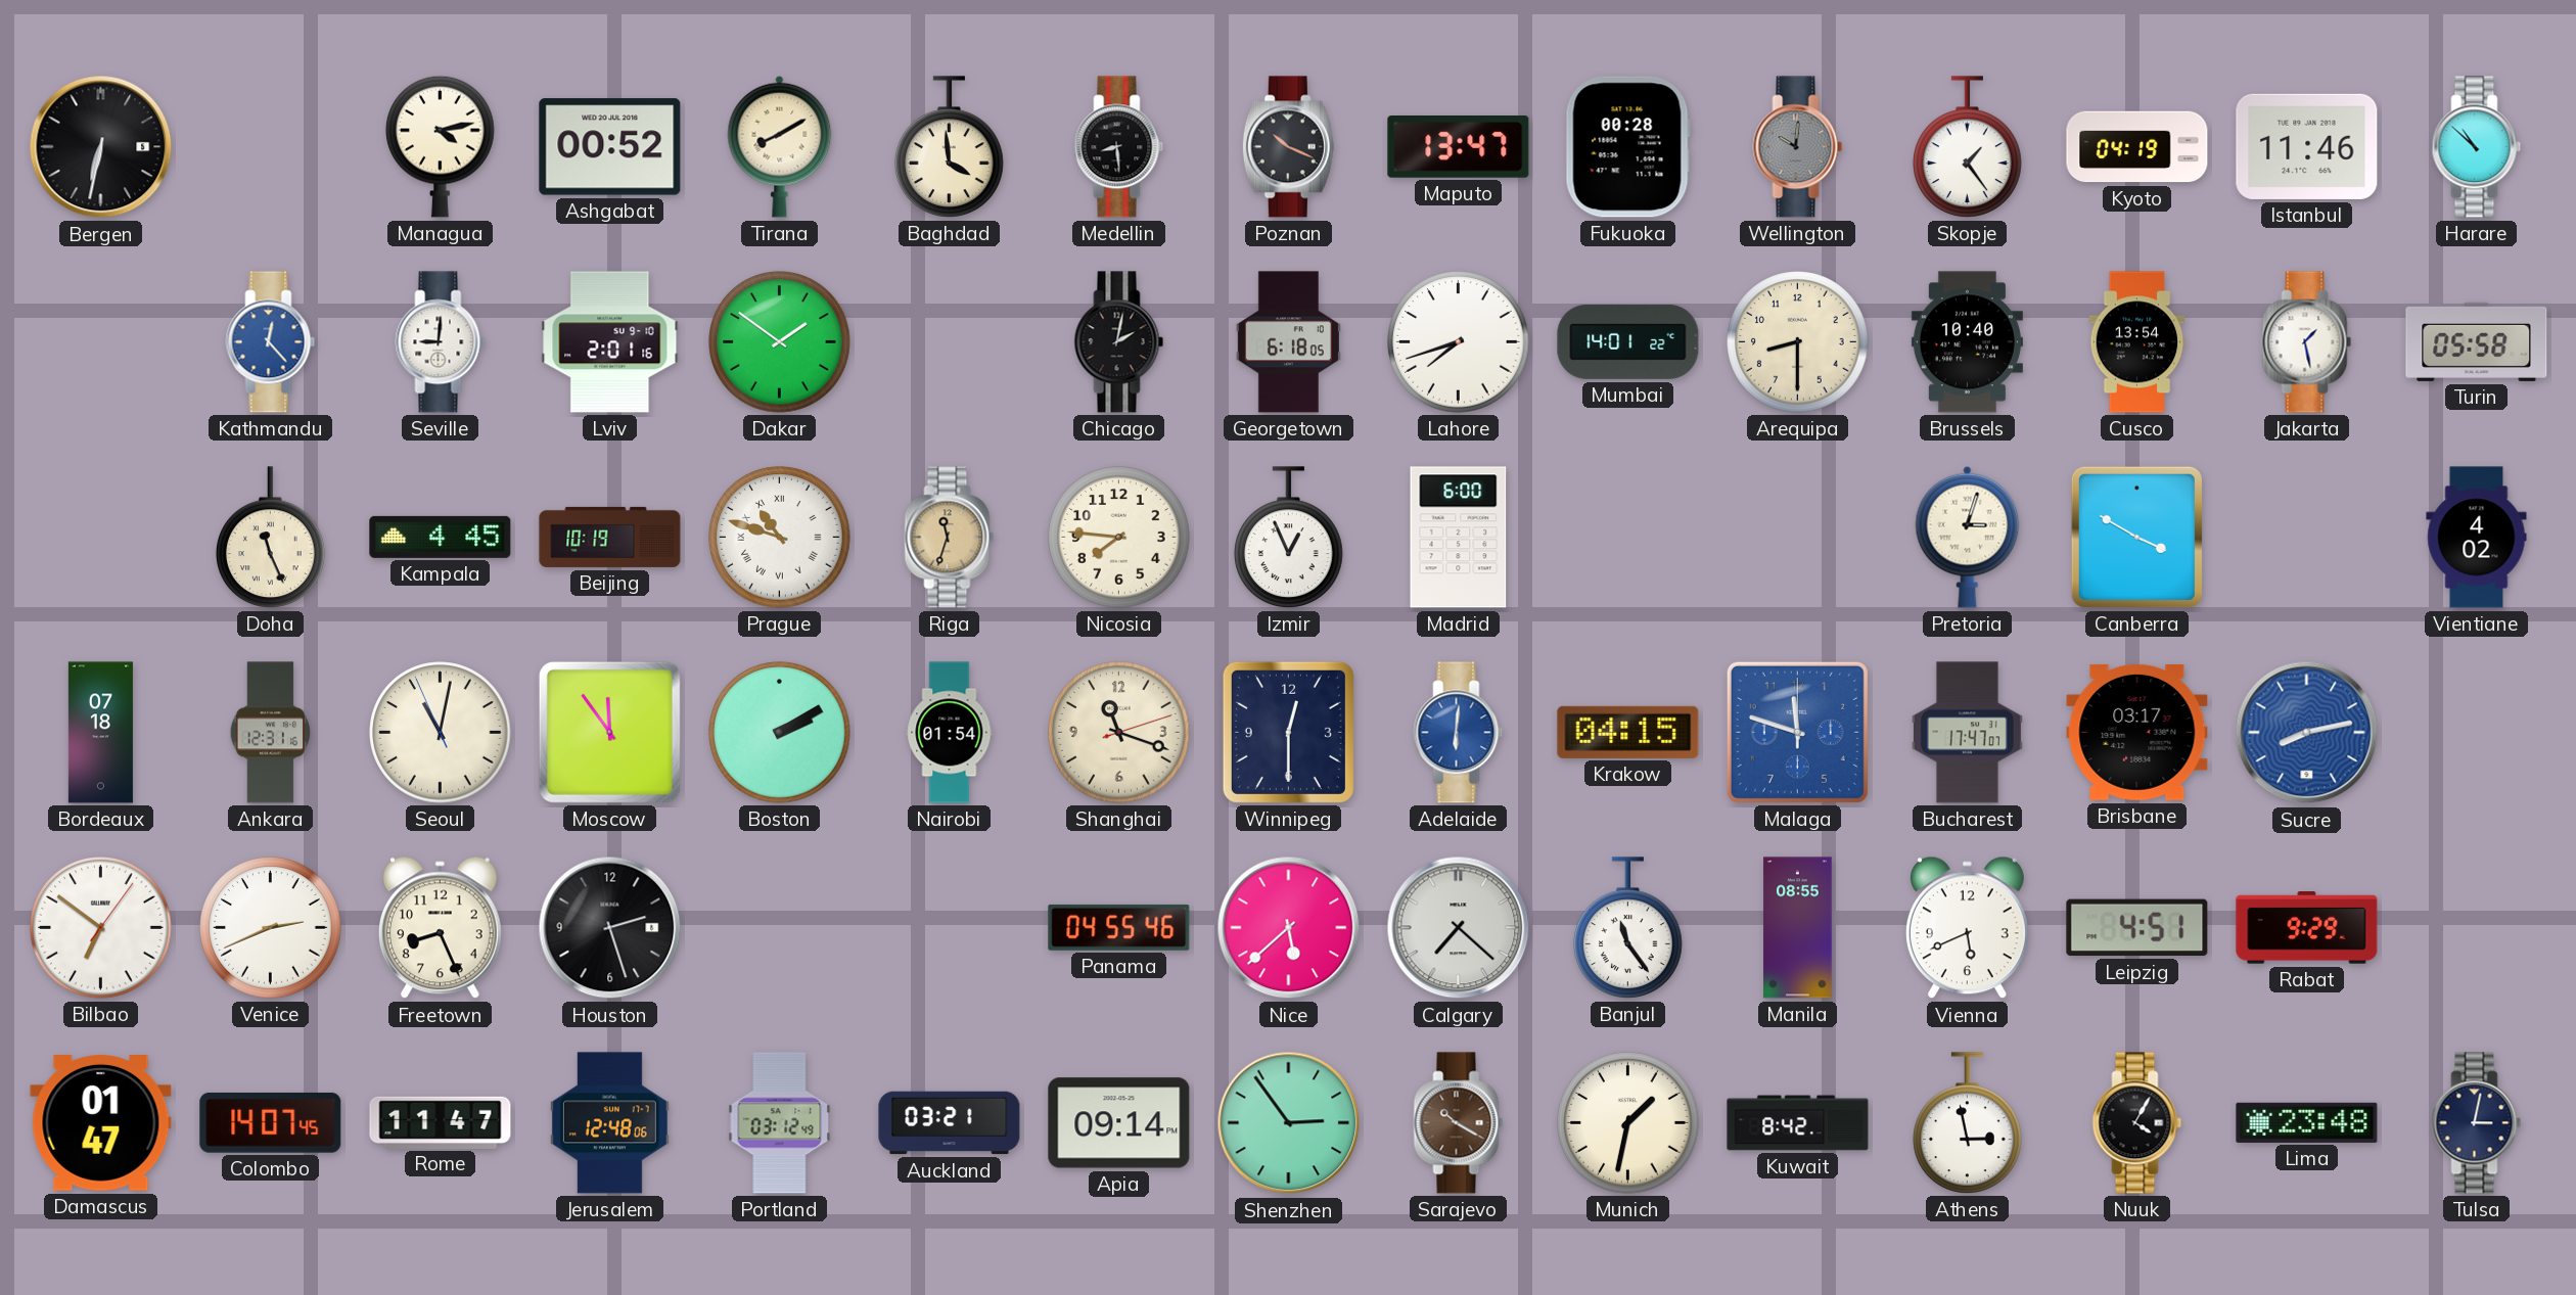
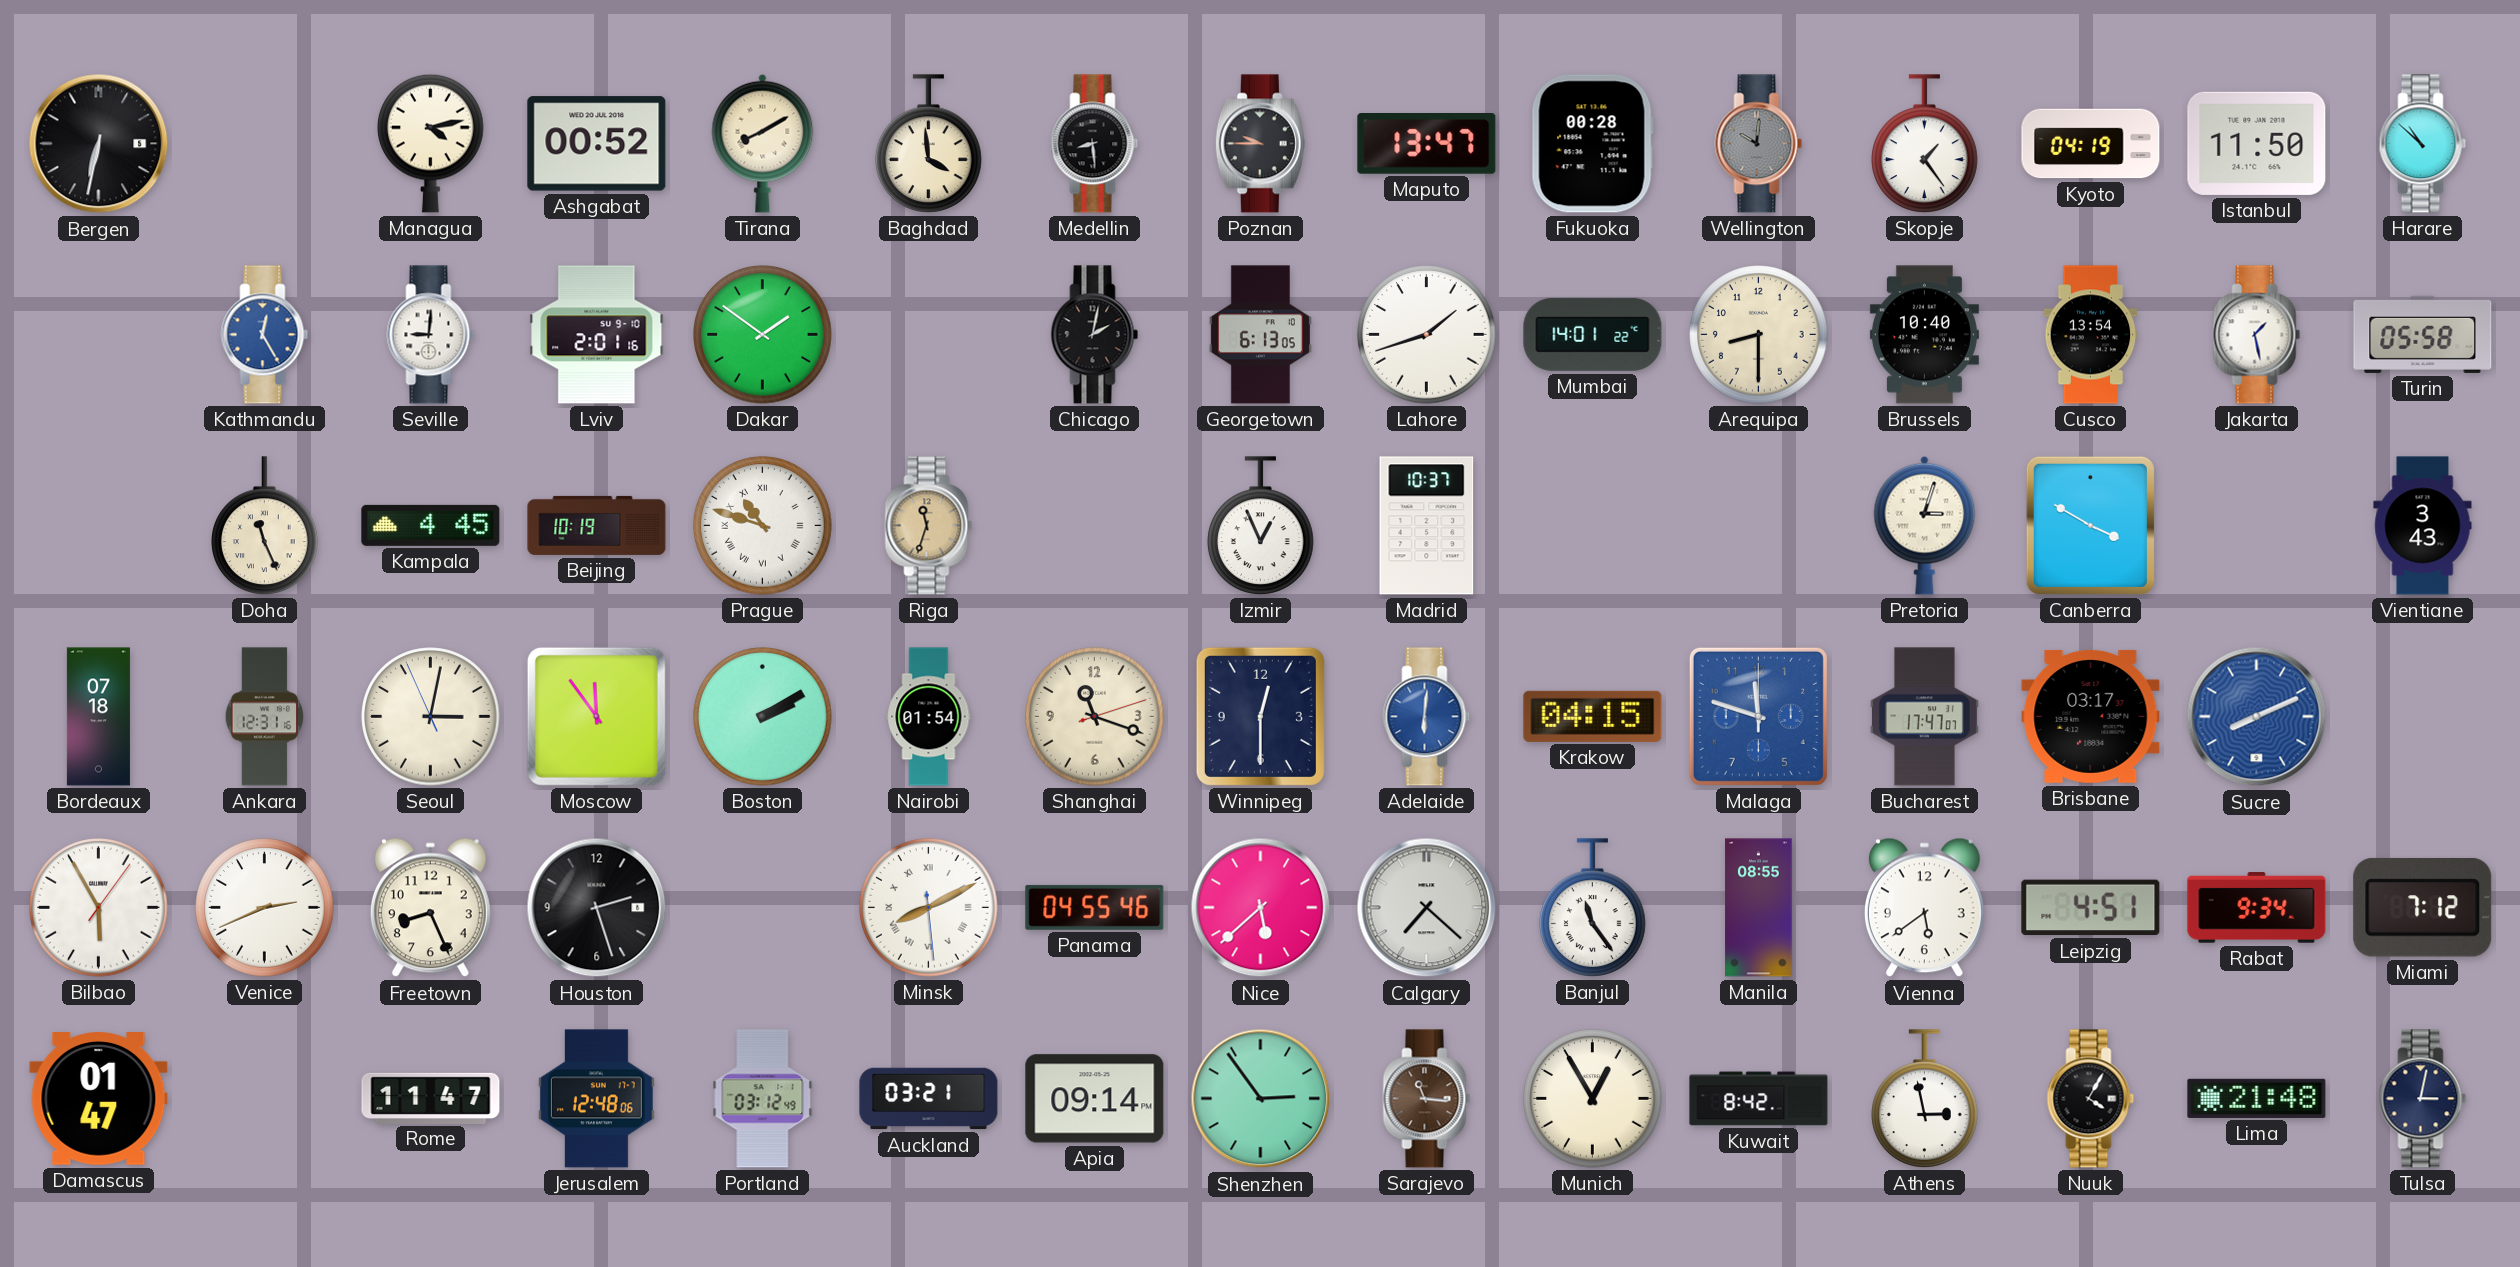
Poznan: 10:19 -> 9:45
Istanbul: 11:46 -> 11:50
Kathmandu: 12:23 -> 12:25
Georgetown: 6:18 -> 6:13
Lahore: 7:42 -> 1:42
Nicosia: 7:46 -> none
Madrid: 6:00 -> 10:37
Vientiane: 4:02 -> 3:43
Seoul: 11:01 -> 3:01
Sucre: 8:13 -> 8:11
Bilbao: 6:51 -> 5:55
Minsk: none -> 8:10
Vienna: 5:41 -> 5:39
Rabat: 9:29 -> 9:34
Miami: none -> 7:12
Colombo: 14:07 -> none
Sarajevo: 10:20 -> 11:16
Munich: 1:32 -> 12:55
Lima: 23:48 -> 21:48
